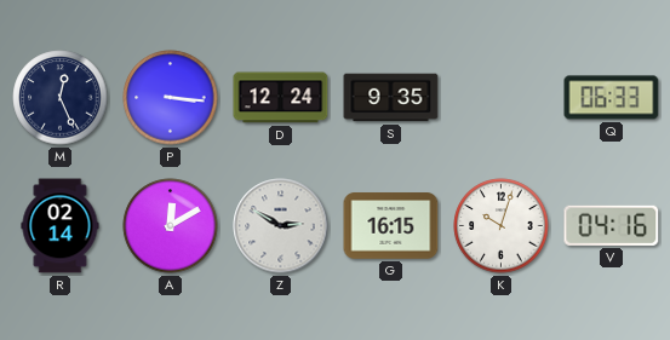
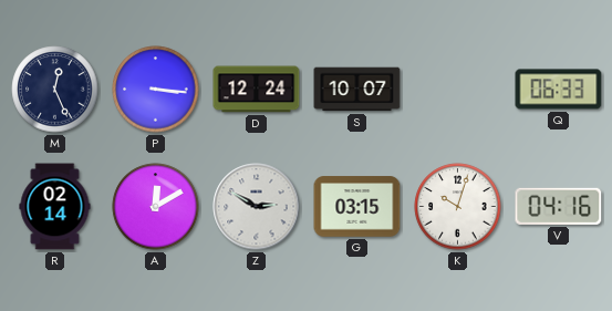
S: 9:35 -> 10:07
G: 16:15 -> 03:15
